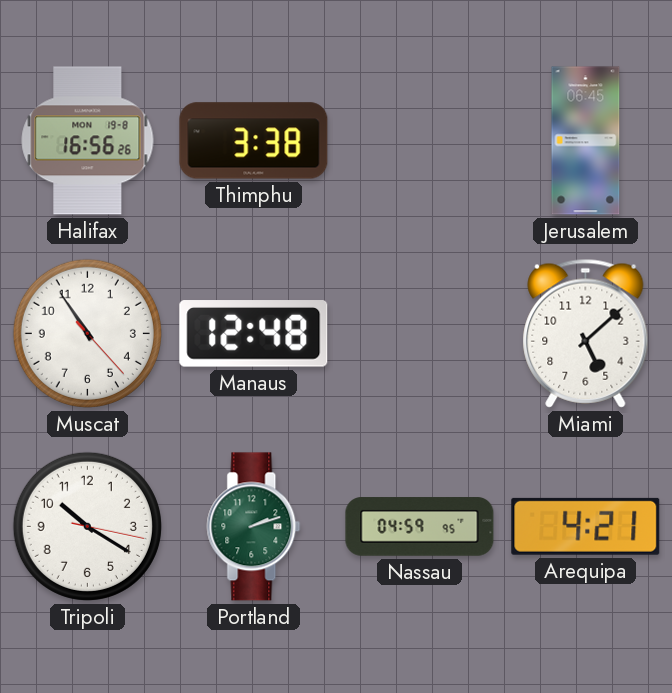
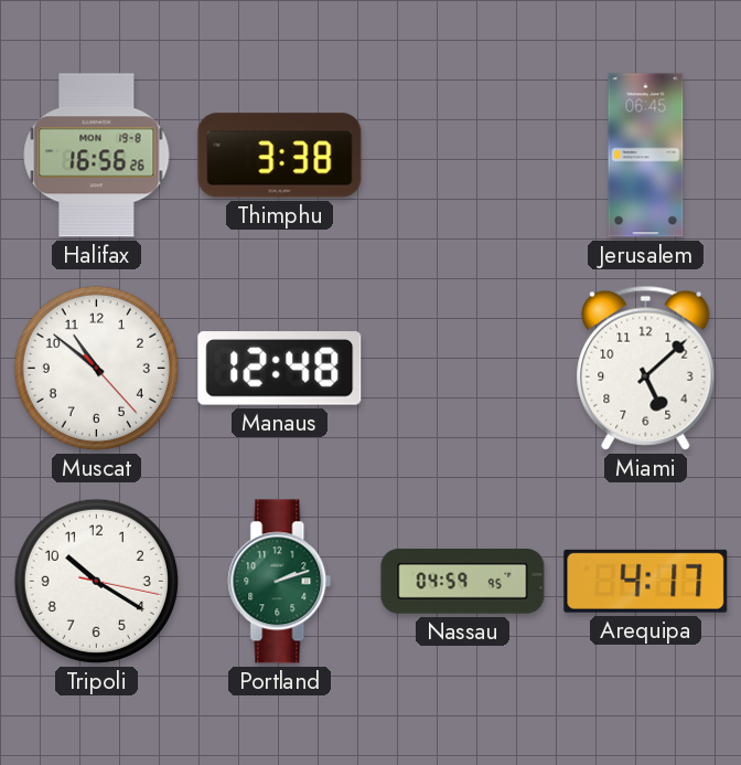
Muscat: 10:54 -> 10:51
Arequipa: 4:21 -> 4:17
